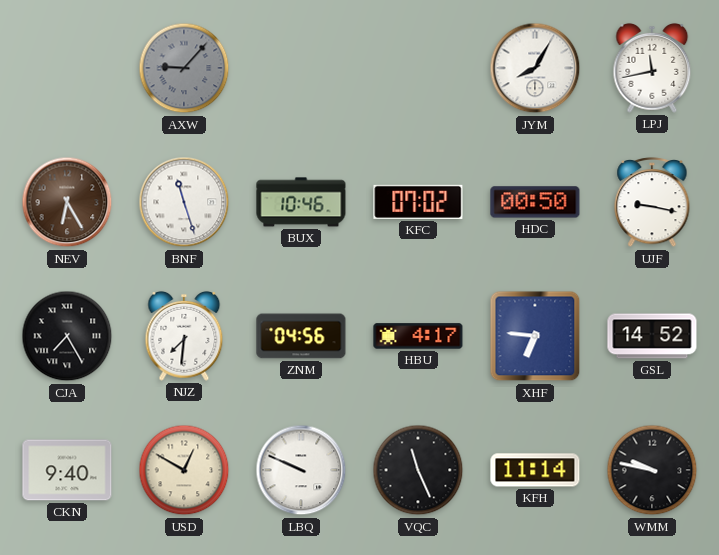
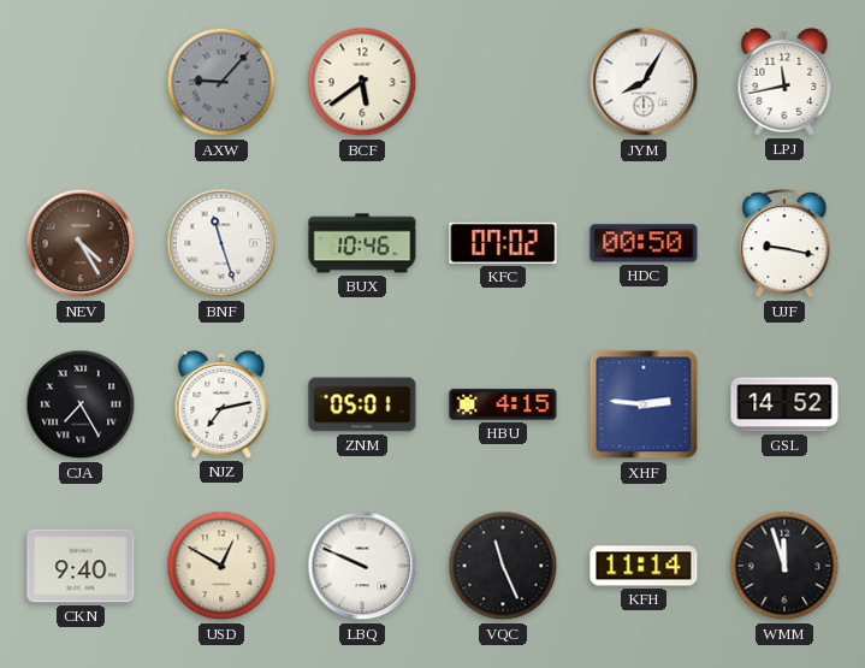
BCF: none -> 5:39
NEV: 6:25 -> 4:25
NJZ: 7:31 -> 7:13
ZNM: 04:56 -> 05:01
HBU: 4:17 -> 4:15
XHF: 6:46 -> 2:46
WMM: 9:47 -> 11:57
